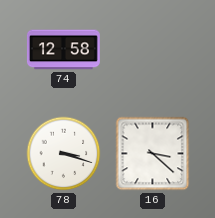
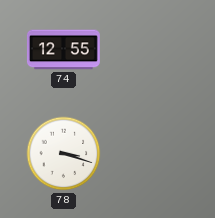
74: 12:58 -> 12:55
16: 3:22 -> none
